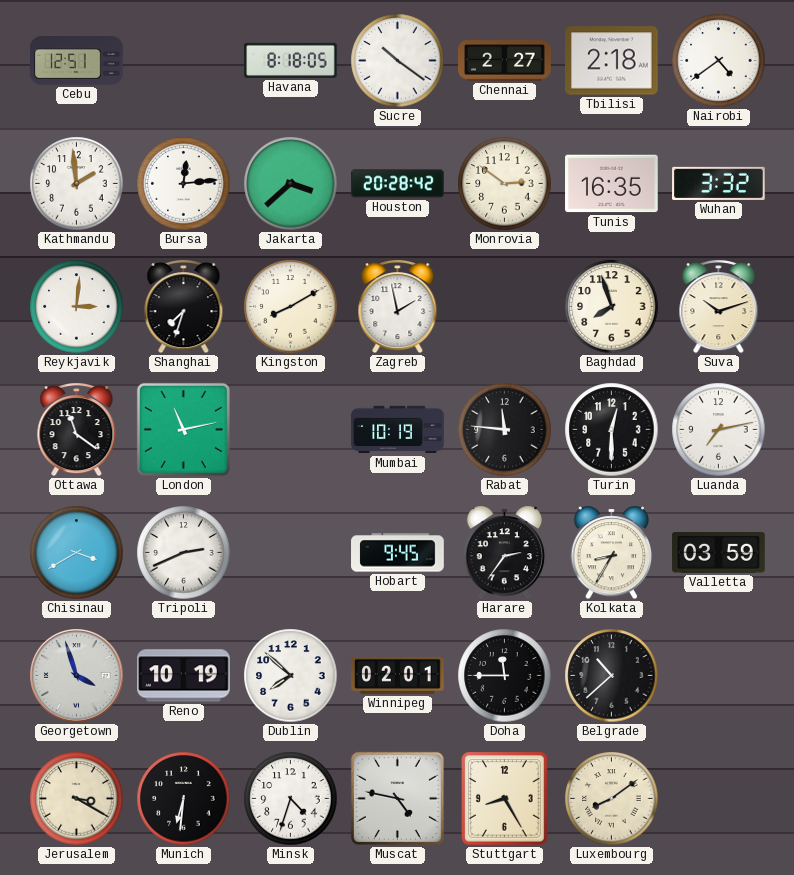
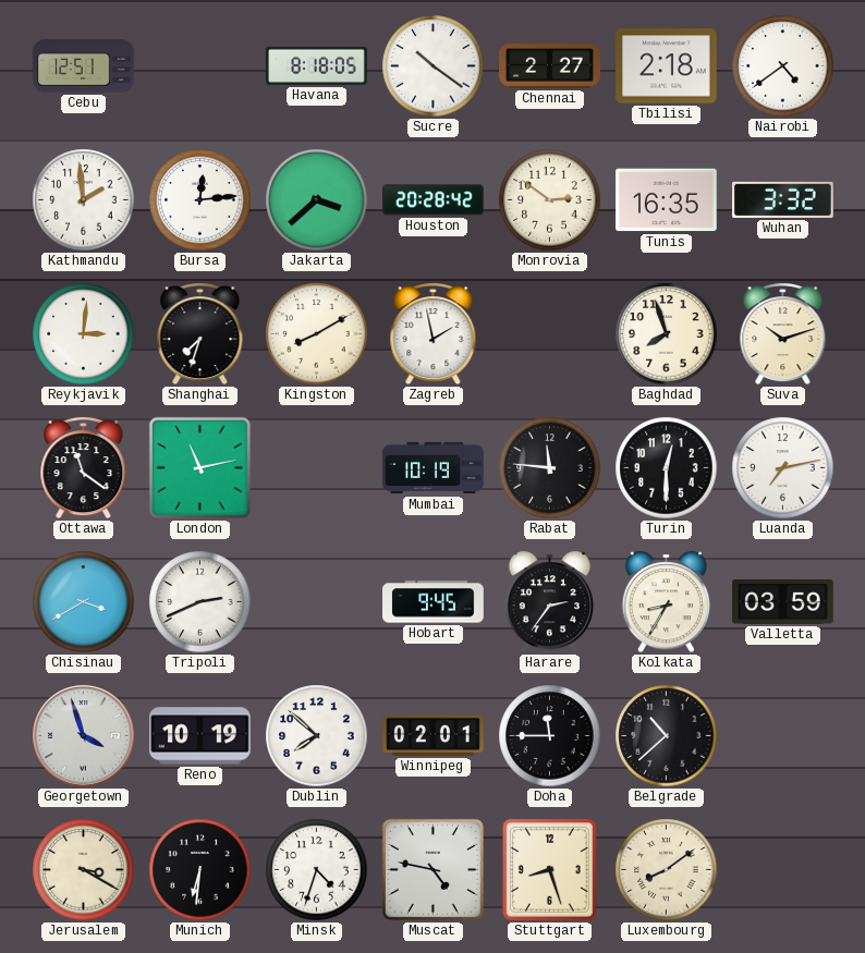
Stuttgart: 8:25 -> 8:27
